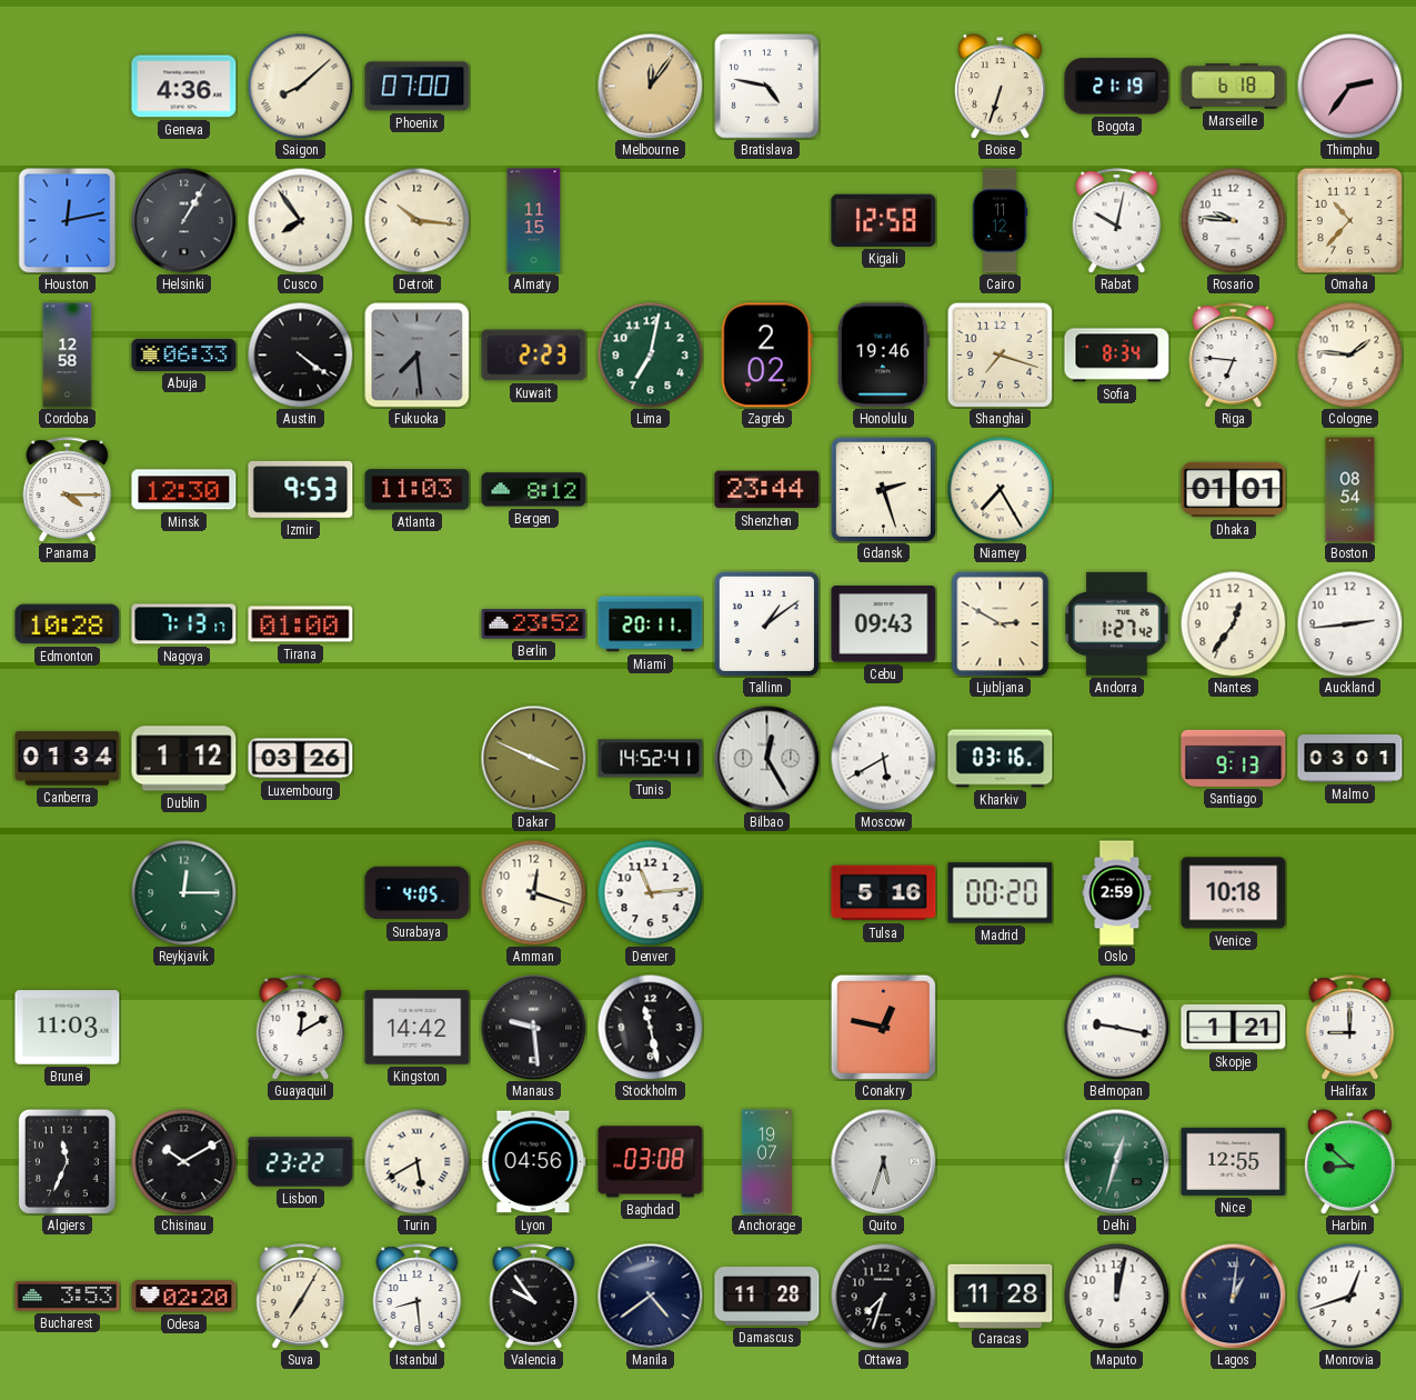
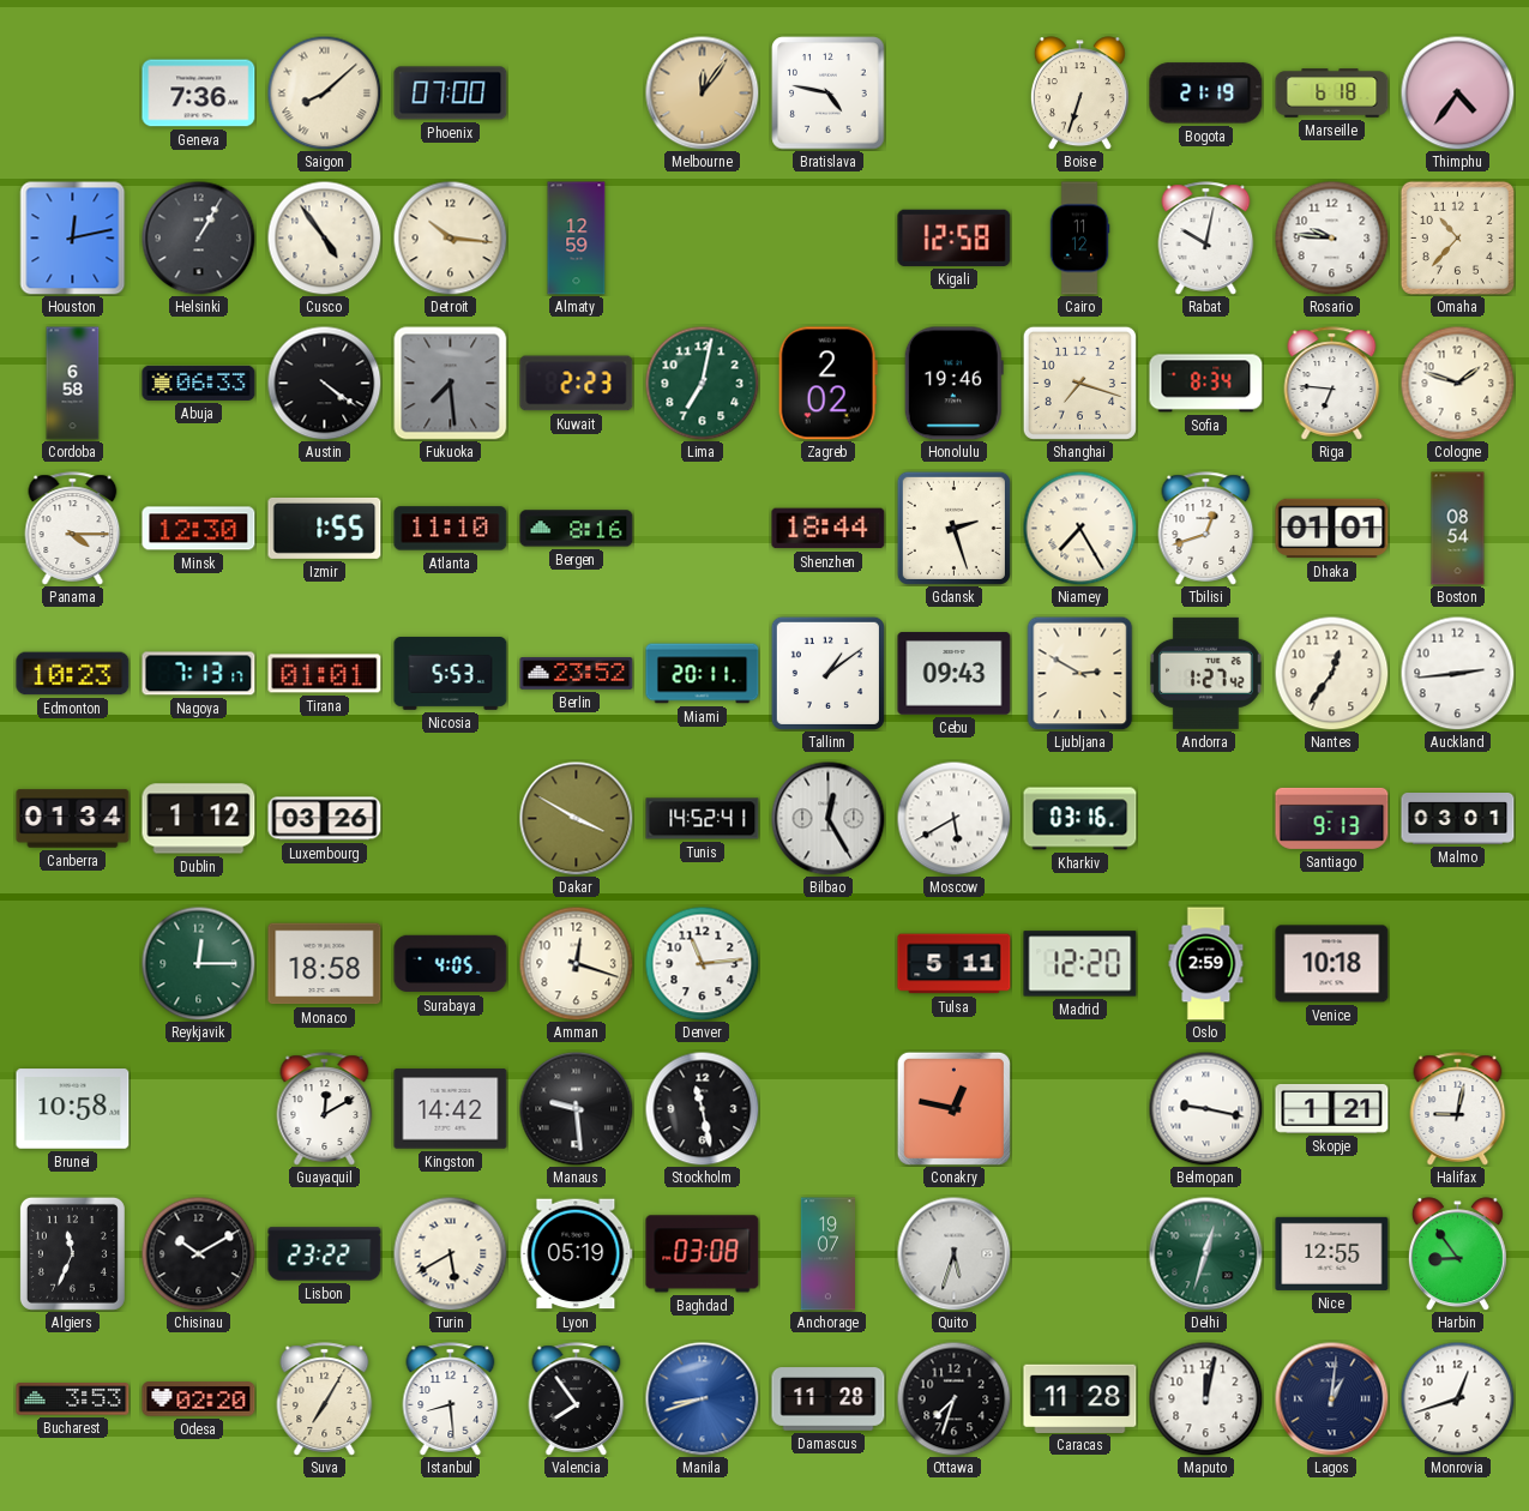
Geneva: 4:36 -> 7:36
Thimphu: 2:36 -> 4:36
Cusco: 7:54 -> 4:54
Almaty: 11:15 -> 12:59
Cordoba: 12:58 -> 6:58
Cologne: 1:46 -> 1:48
Izmir: 9:53 -> 1:55
Atlanta: 11:03 -> 11:10
Bergen: 8:12 -> 8:16
Shenzhen: 23:44 -> 18:44
Tbilisi: none -> 12:42
Edmonton: 10:28 -> 10:23
Tirana: 01:00 -> 01:01
Nicosia: none -> 5:53
Dakar: 3:49 -> 3:50
Monaco: none -> 18:58
Tulsa: 5:16 -> 5:11
Madrid: 00:20 -> 12:20
Brunei: 11:03 -> 10:58
Halifax: 9:00 -> 9:02
Lyon: 04:56 -> 05:19
Harbin: 8:52 -> 8:54
Valencia: 9:54 -> 7:54
Manila: 4:39 -> 8:42
Manila dial: navy -> blue
